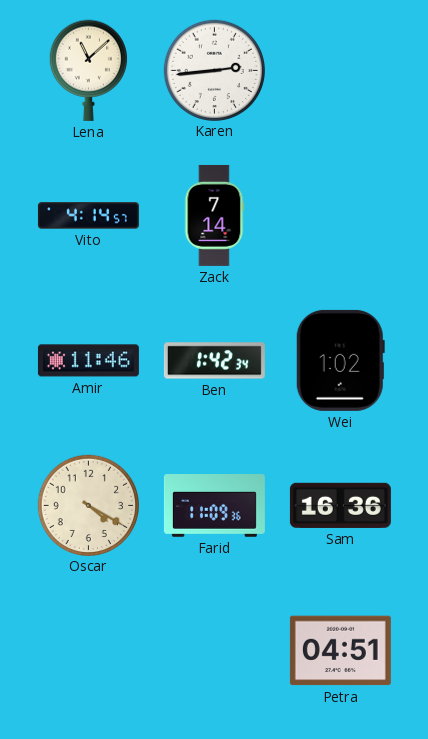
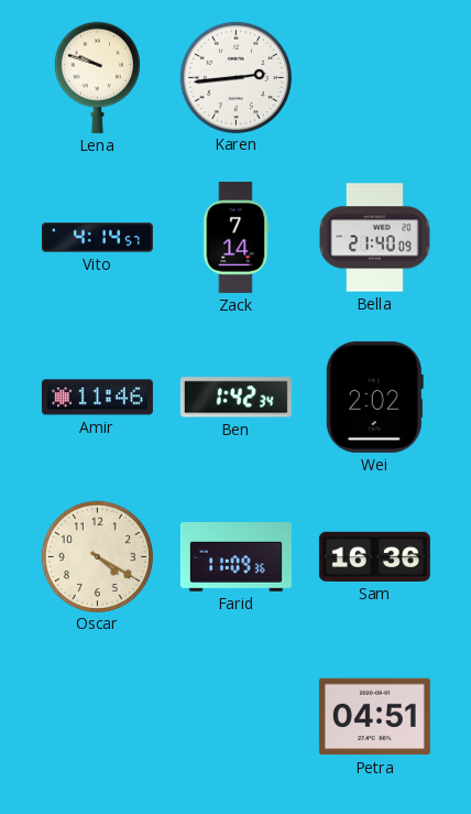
Lena: 11:08 -> 9:48
Bella: none -> 21:40
Wei: 1:02 -> 2:02
